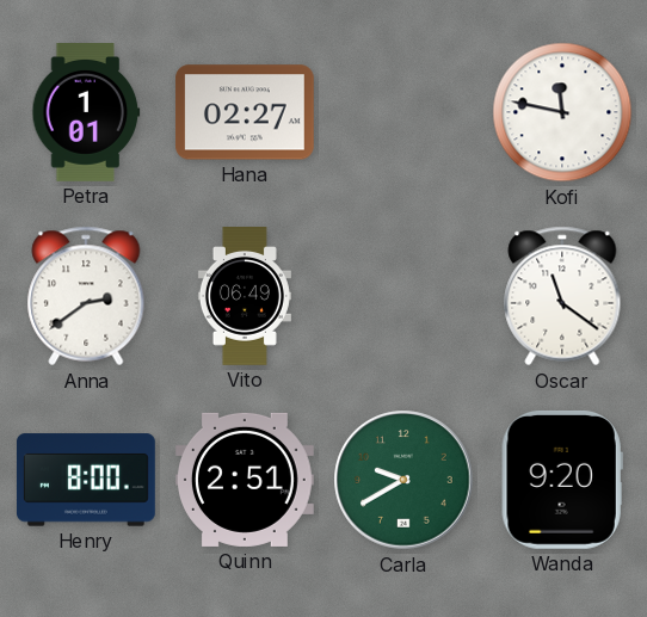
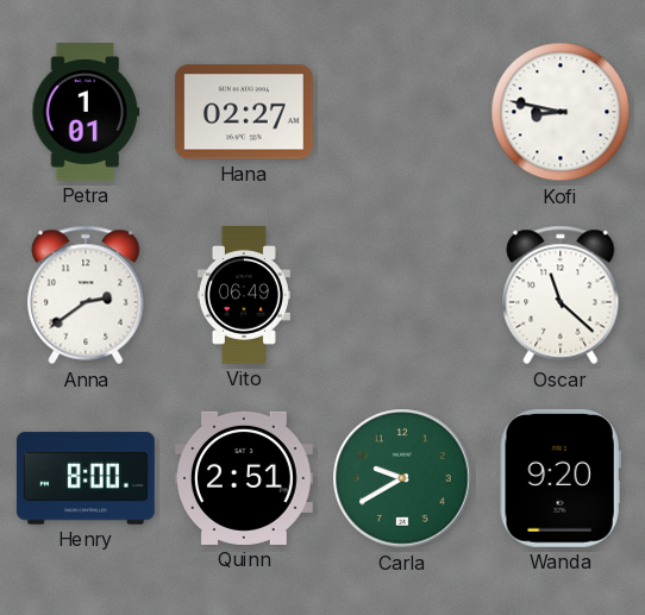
Kofi: 11:47 -> 8:47
Oscar: 11:21 -> 11:22
